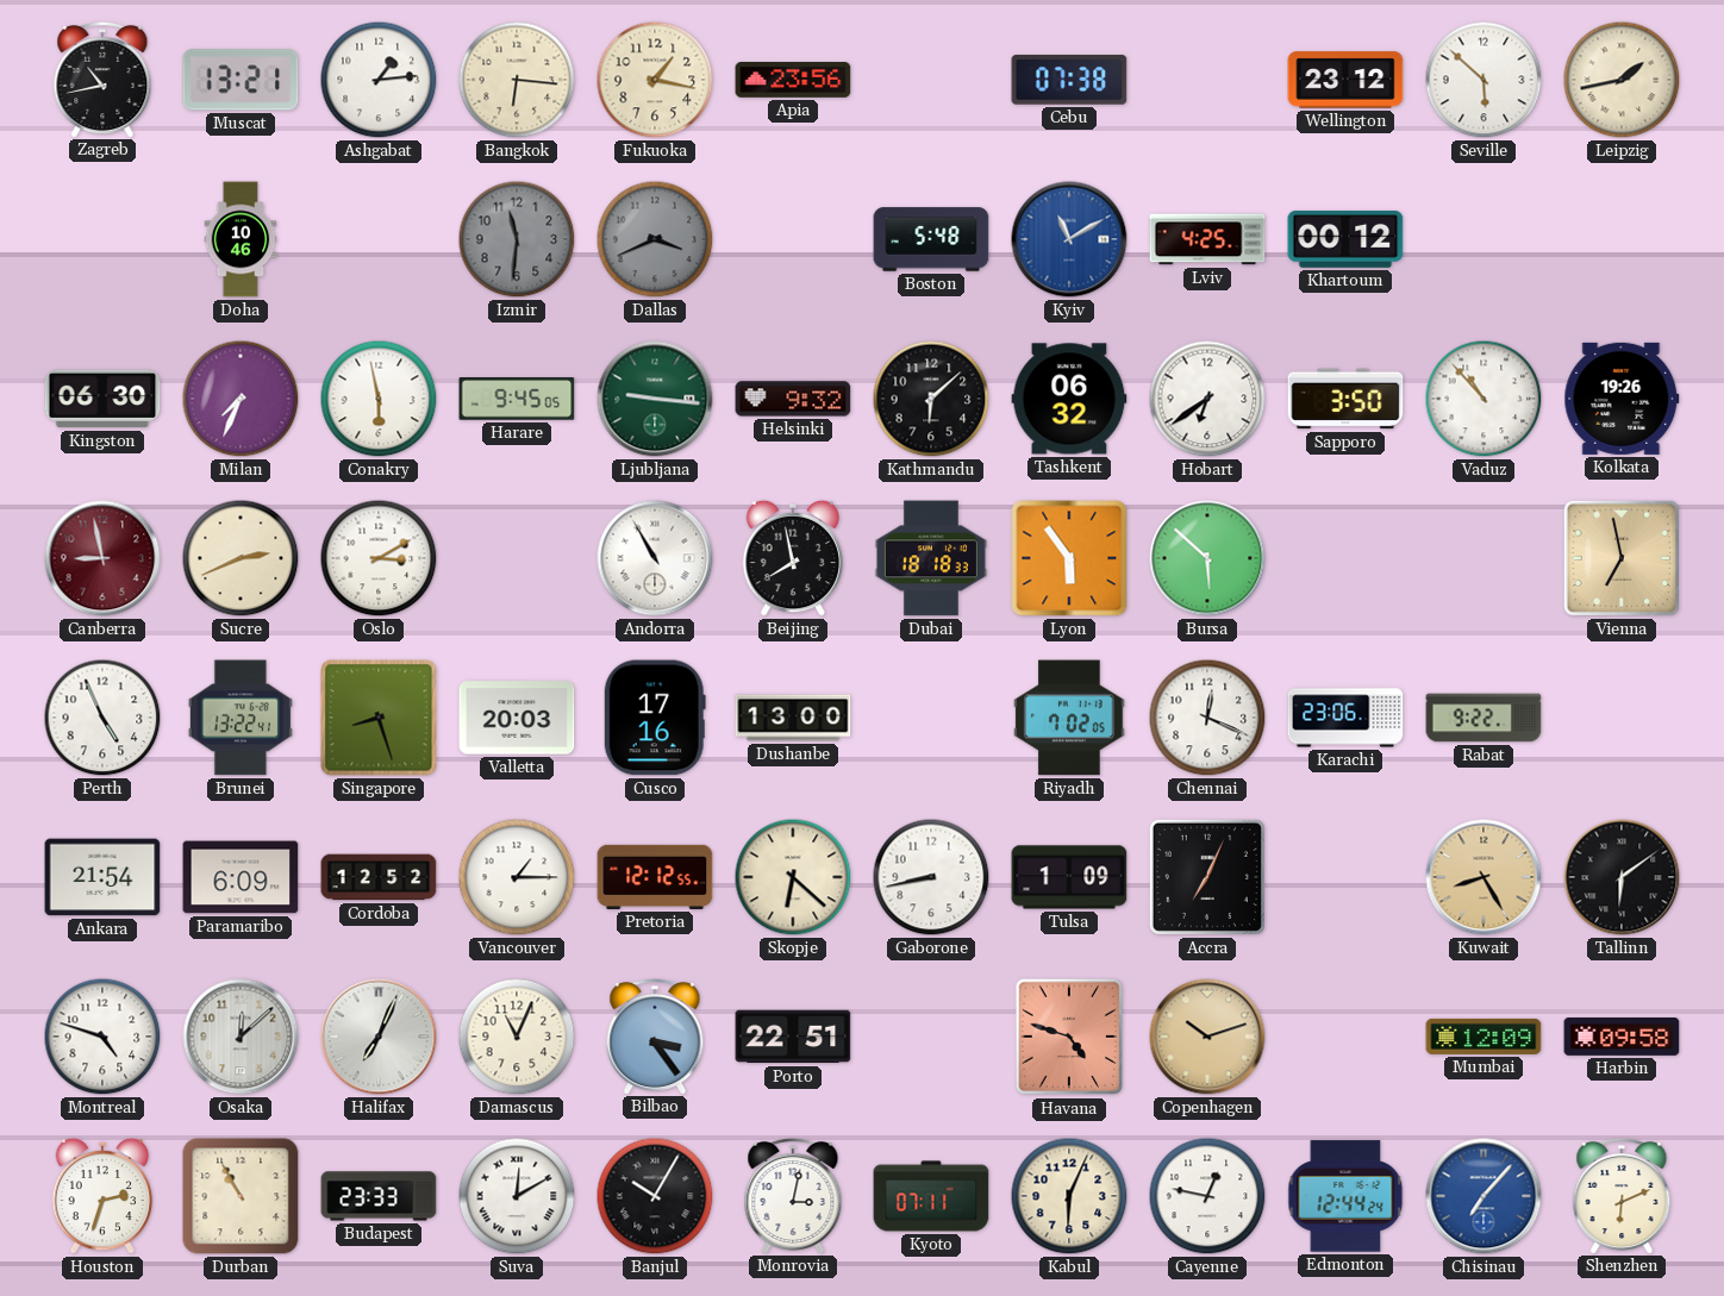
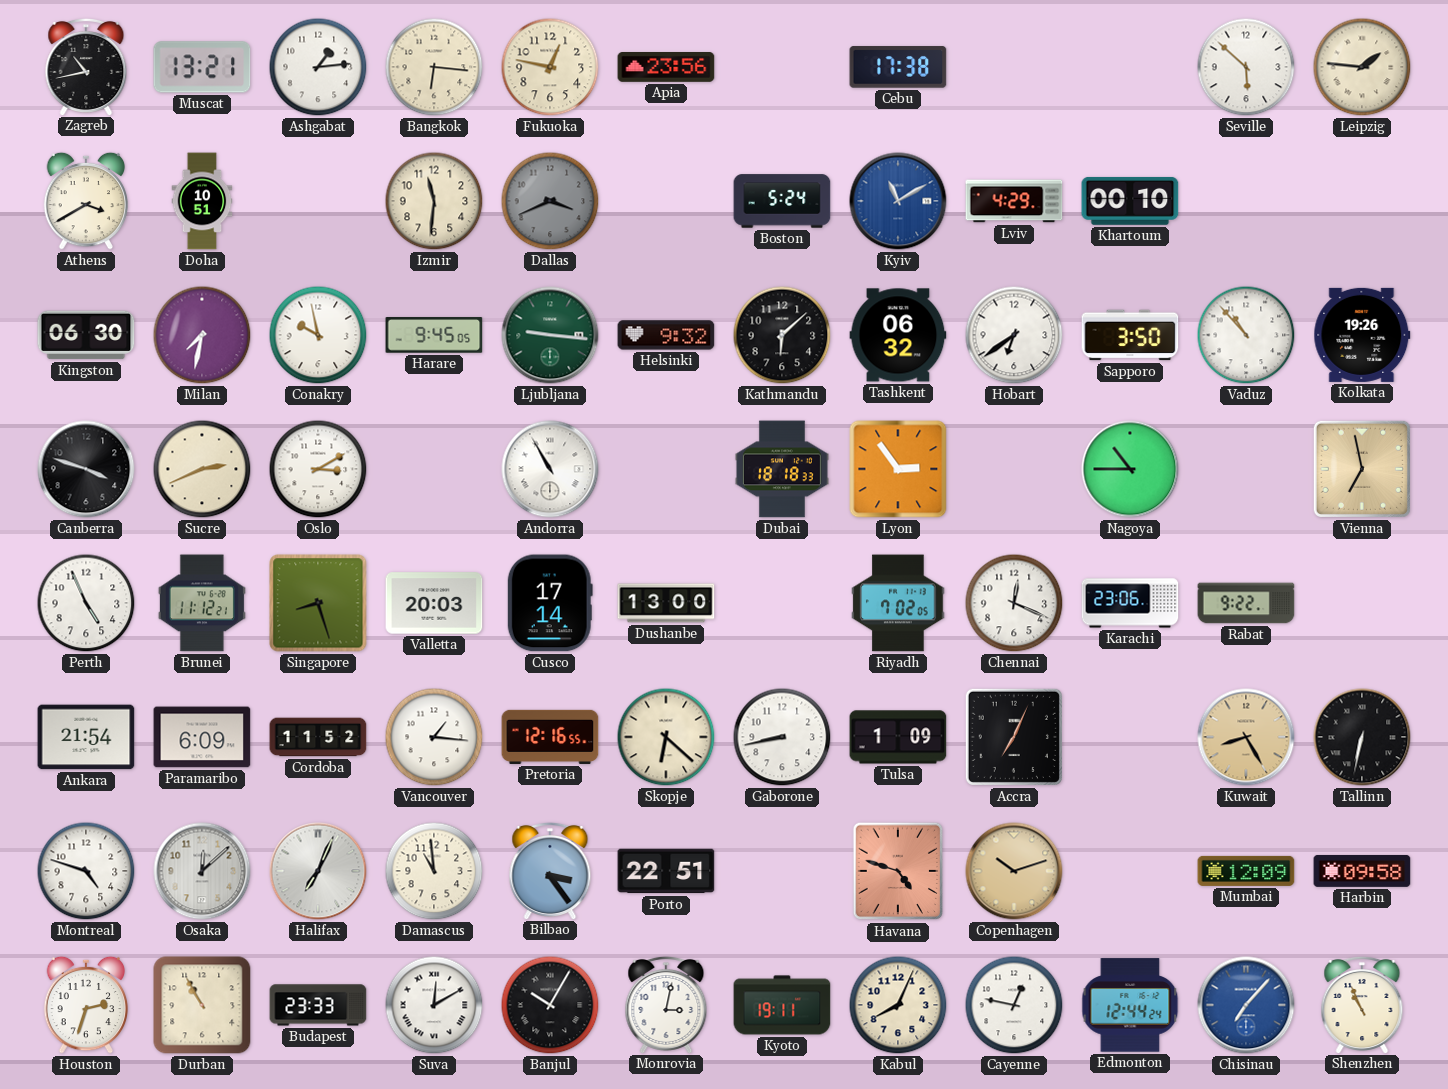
Fukuoka: 1:17 -> 12:47
Cebu: 07:38 -> 17:38
Wellington: 23:12 -> none
Leipzig: 1:43 -> 1:46
Athens: none -> 3:40
Doha: 10:46 -> 10:51
Izmir dial: grey -> cream
Boston: 5:48 -> 5:24
Lviv: 4:25 -> 4:29
Khartoum: 00:12 -> 00:10
Milan: 7:34 -> 7:32
Conakry: 5:58 -> 9:58
Canberra: 8:58 -> 3:48
Canberra dial: burgundy -> black
Beijing: 7:58 -> none
Lyon: 5:54 -> 2:54
Bursa: 5:52 -> none
Nagoya: none -> 10:45
Brunei: 13:22 -> 11:12
Cusco: 17:16 -> 17:14
Cordoba: 12:52 -> 11:52
Vancouver: 1:15 -> 1:16
Pretoria: 12:12 -> 12:16
Tallinn: 6:09 -> 6:32
Damascus: 11:04 -> 10:59
Kyoto: 07:11 -> 19:11
Kabul: 6:04 -> 8:04
Shenzhen: 6:11 -> 10:56
